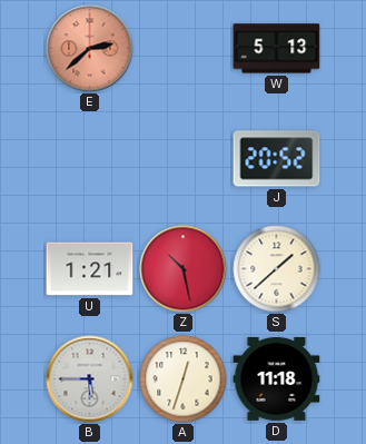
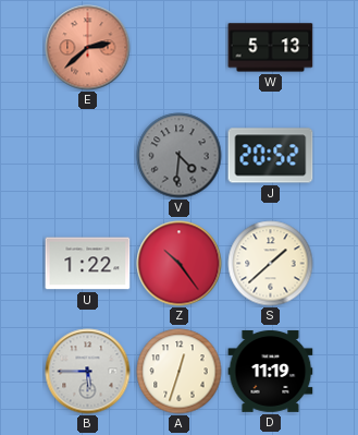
V: none -> 4:31
U: 1:21 -> 1:22
Z: 10:28 -> 10:24
D: 11:18 -> 11:19
